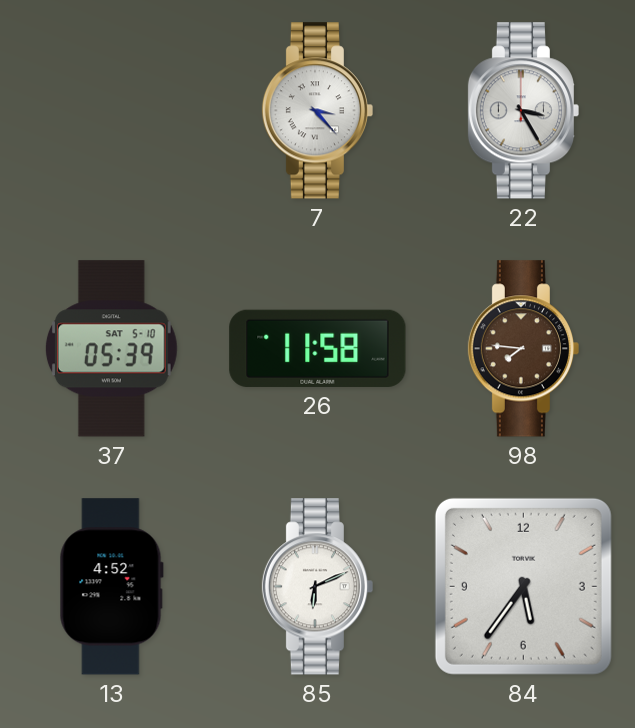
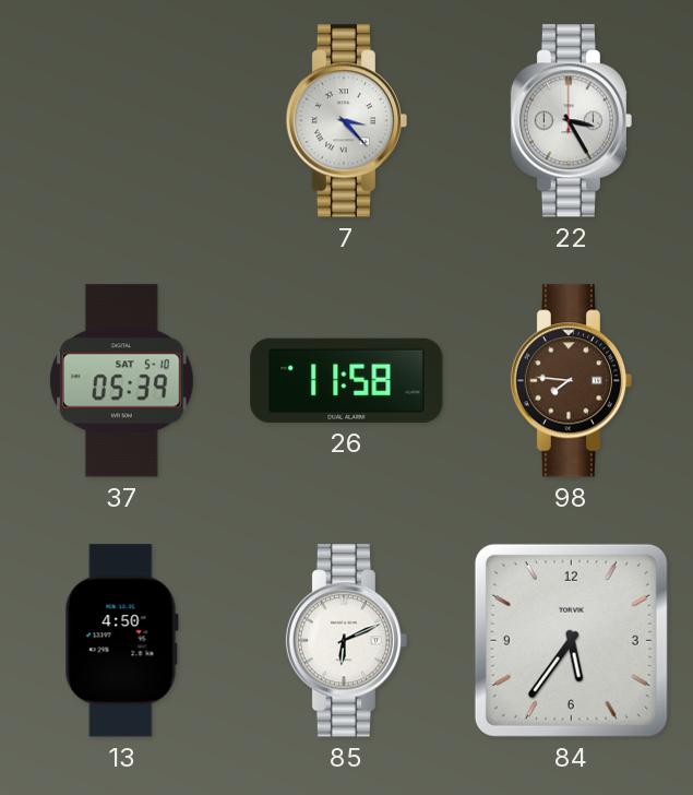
13: 4:52 -> 4:50
